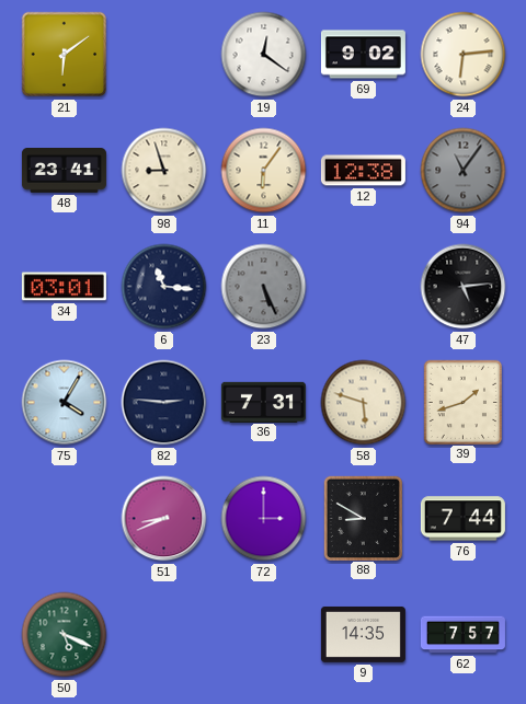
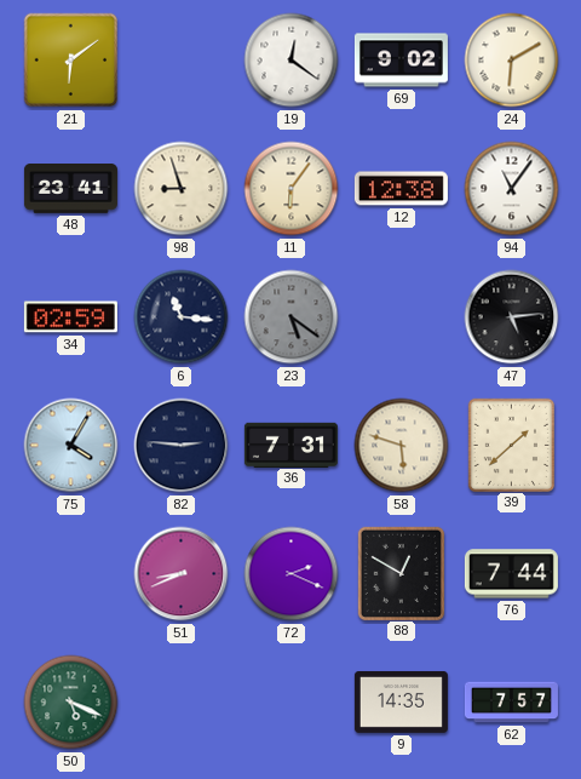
24: 6:14 -> 6:10
94 dial: grey -> white
34: 03:01 -> 02:59
23: 5:26 -> 5:21
39: 1:42 -> 1:38
72: 3:00 -> 2:19
88: 8:50 -> 12:50
